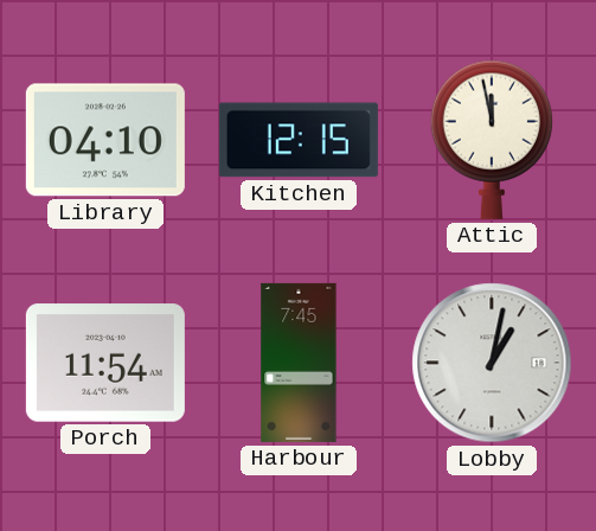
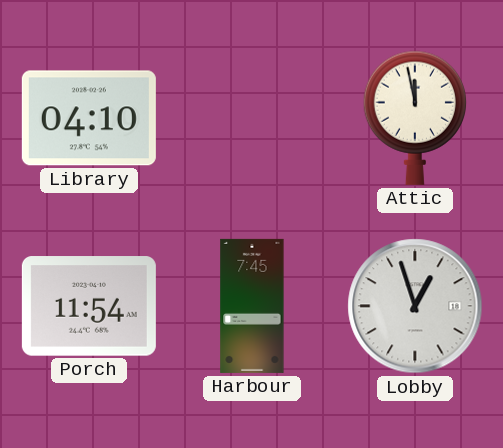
Kitchen: 12:15 -> none
Lobby: 1:02 -> 12:57
